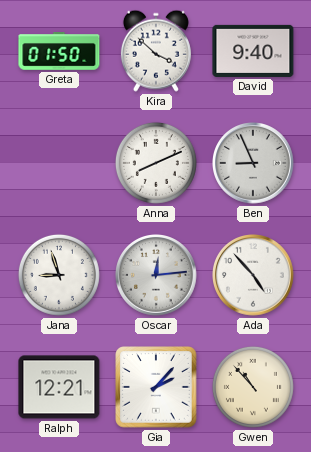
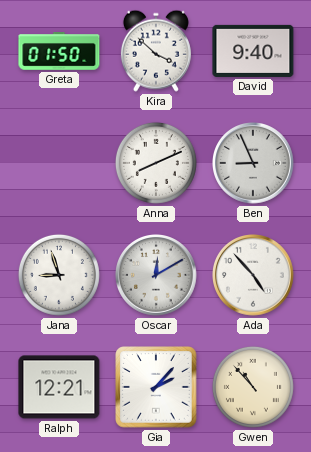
Oscar: 12:14 -> 12:10
